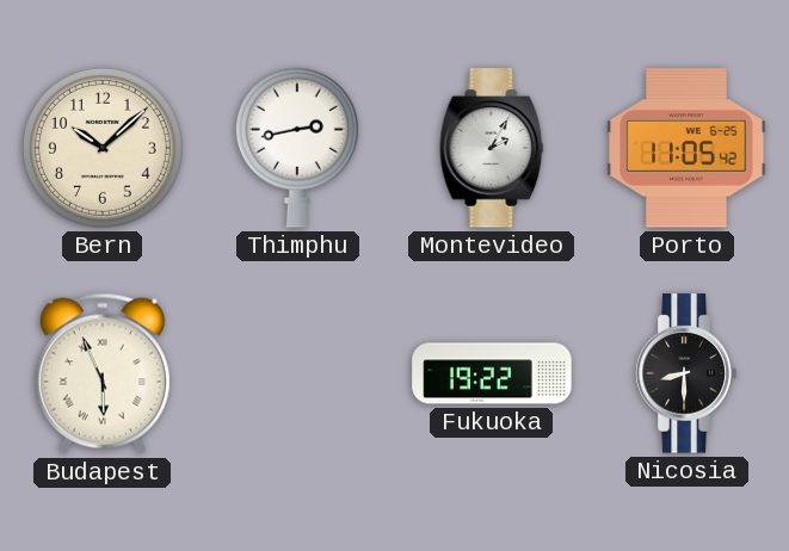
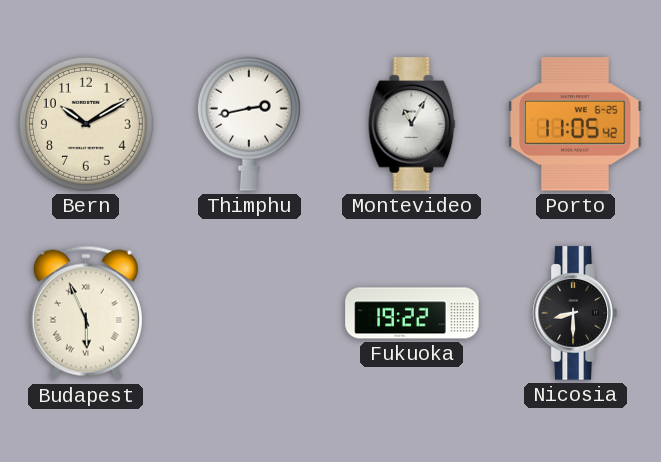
Bern: 10:08 -> 10:10
Montevideo: 2:05 -> 11:05
